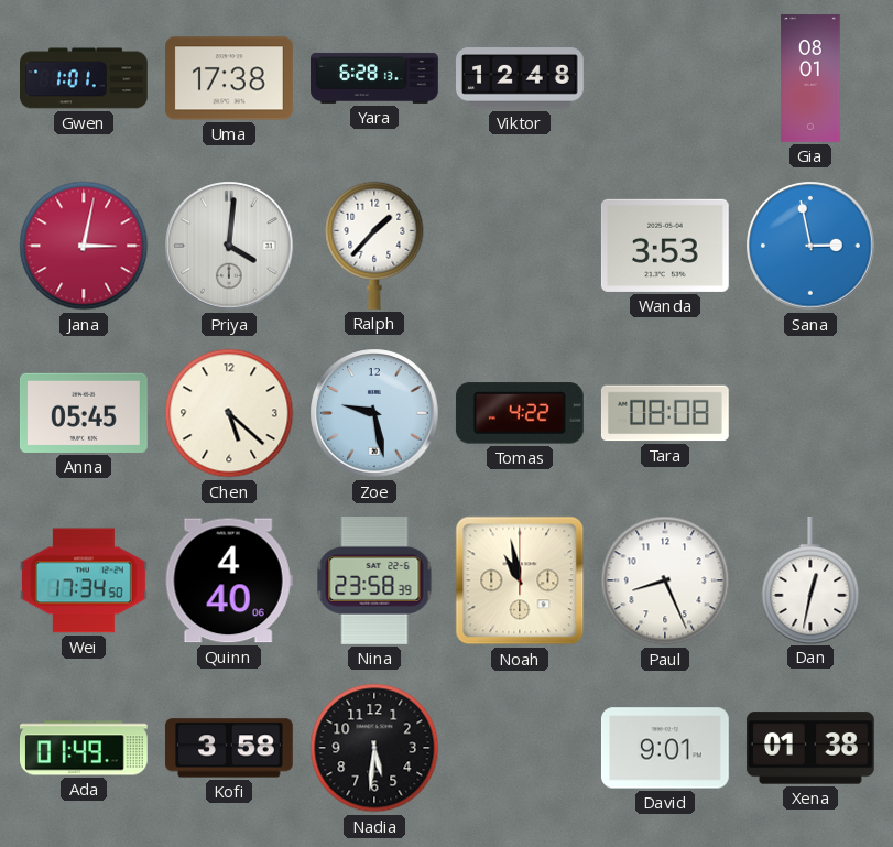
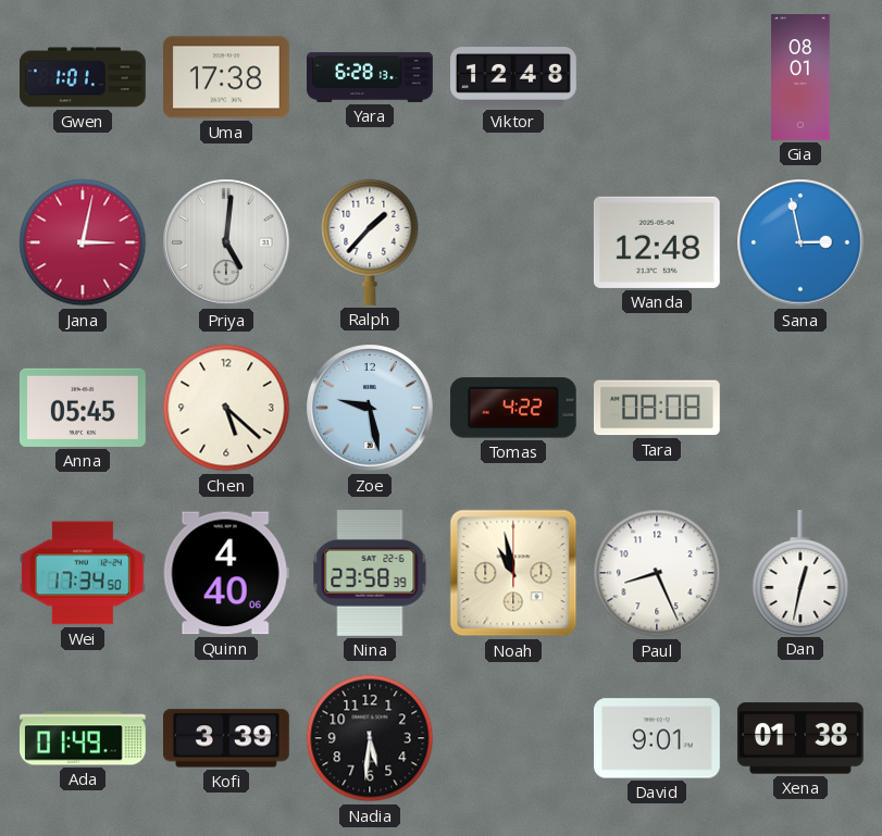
Priya: 4:01 -> 5:01
Wanda: 3:53 -> 12:48
Kofi: 3:58 -> 3:39
